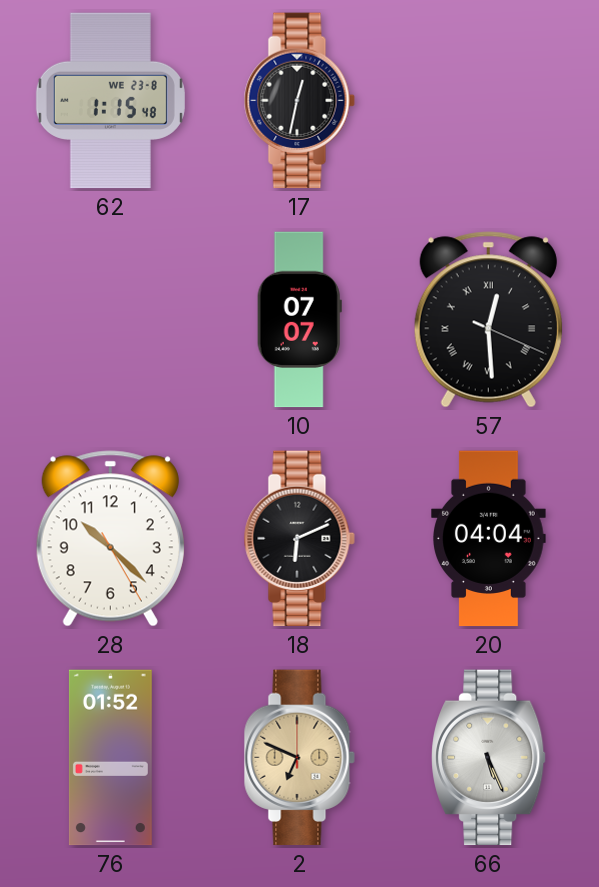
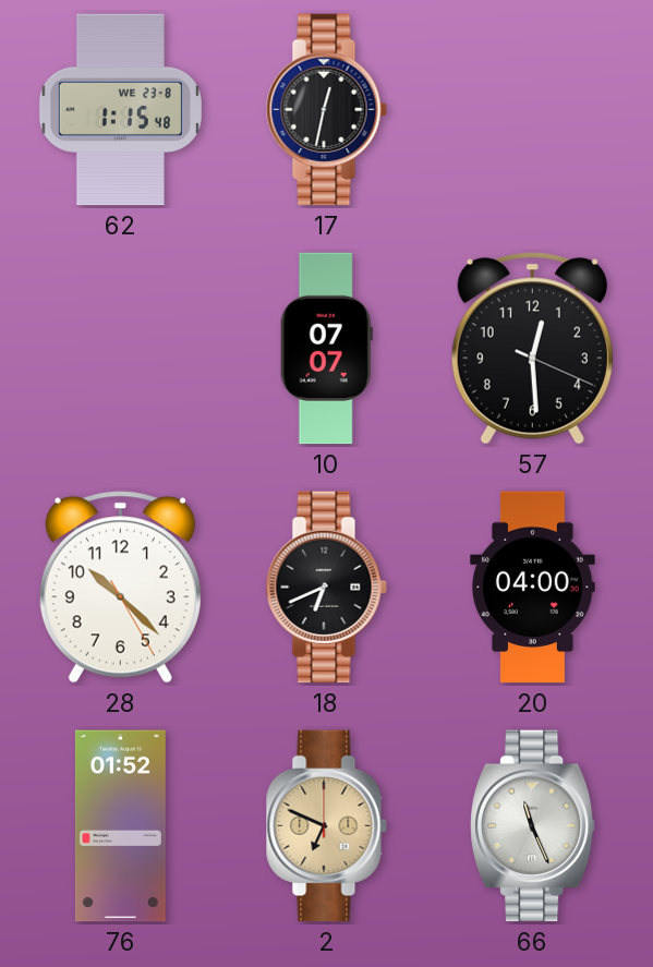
57 numerals: Roman -> Arabic
18: 6:11 -> 6:41
20: 04:04 -> 04:00
66: 5:26 -> 11:26
